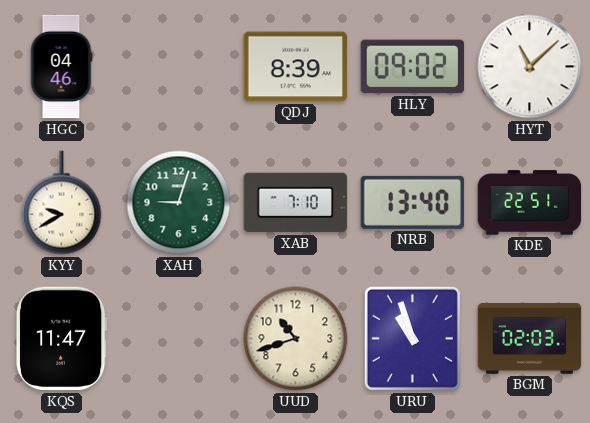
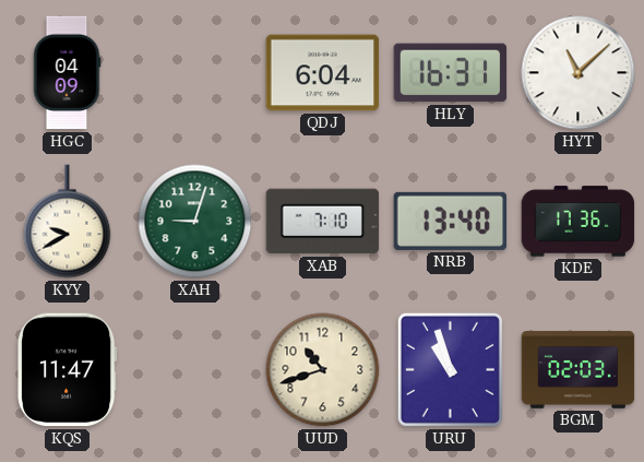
HGC: 04:46 -> 04:09
QDJ: 8:39 -> 6:04
HLY: 09:02 -> 16:31
KDE: 22:51 -> 17:36
